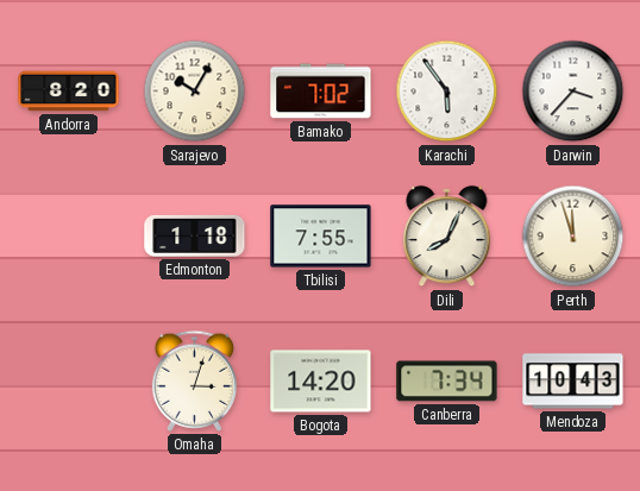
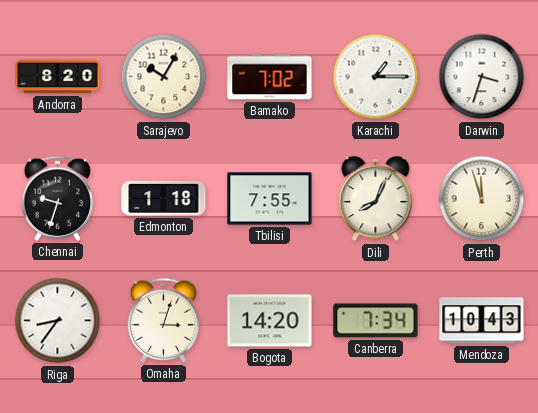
Karachi: 5:54 -> 1:15
Darwin: 3:37 -> 3:33
Chennai: none -> 9:33
Riga: none -> 8:36
